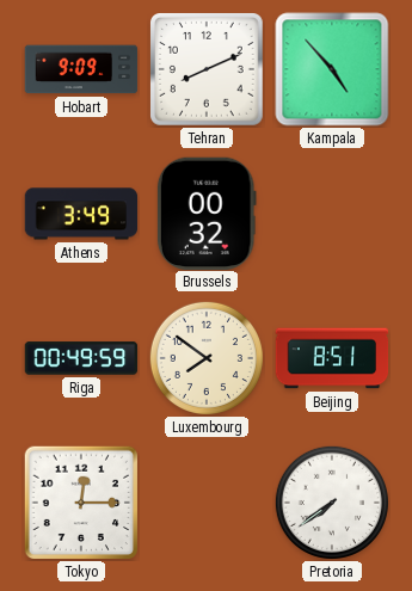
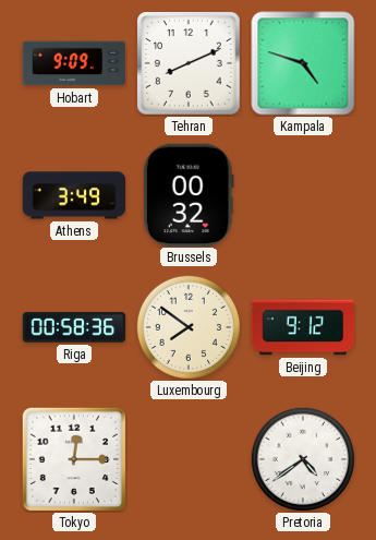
Kampala: 4:53 -> 4:48
Riga: 00:49 -> 00:58
Beijing: 8:51 -> 9:12
Pretoria: 7:39 -> 4:39
